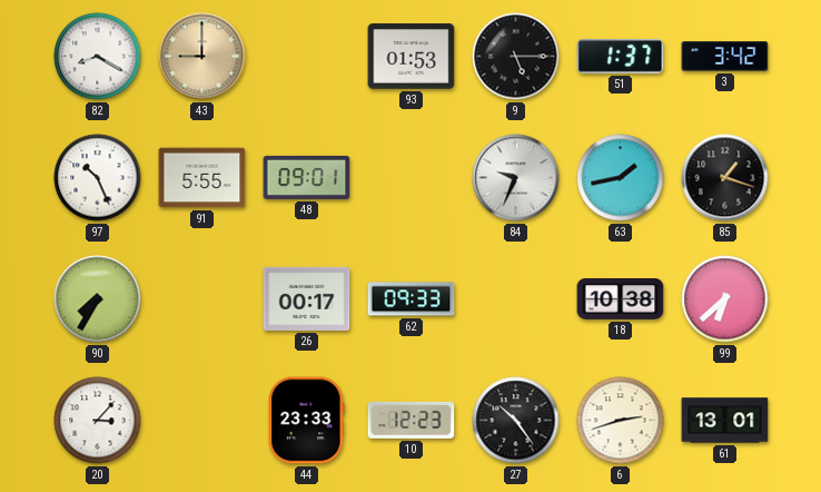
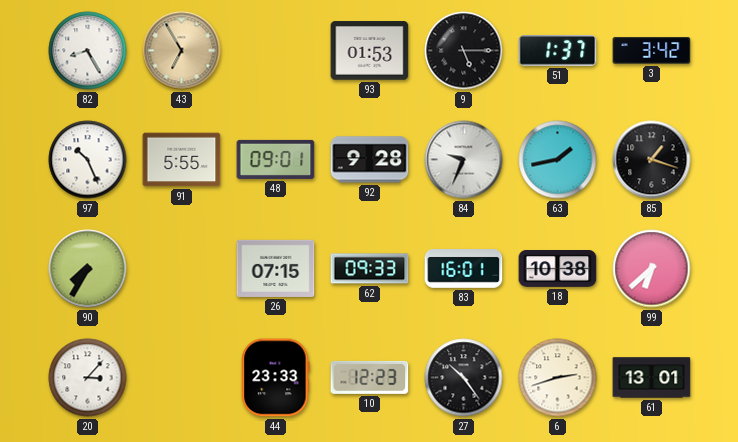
82: 8:20 -> 8:25
43: 9:00 -> 6:55
92: none -> 9:28
26: 00:17 -> 07:15
83: none -> 16:01
